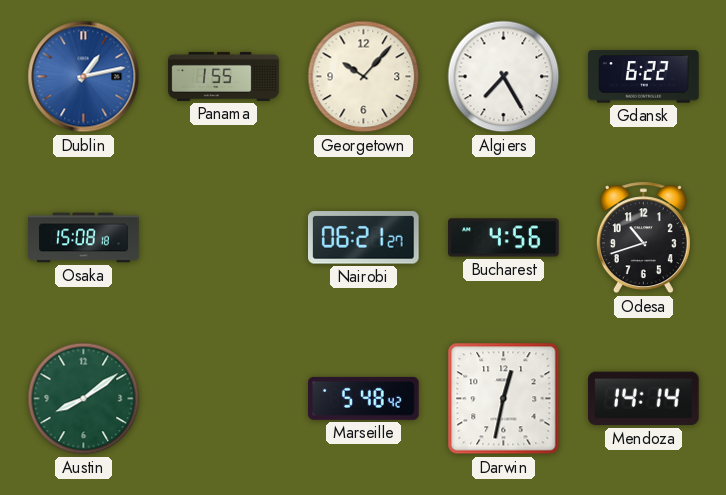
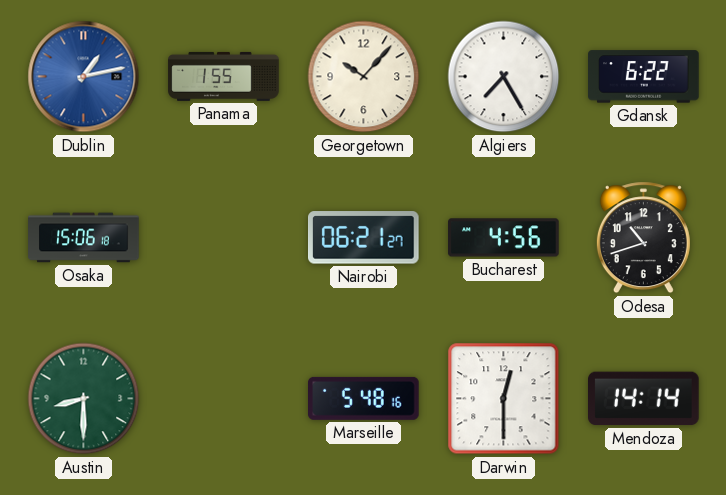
Osaka: 15:08 -> 15:06
Austin: 8:09 -> 8:30
Marseille: 5:48:42 -> 5:48:16
Darwin: 12:32 -> 12:30
